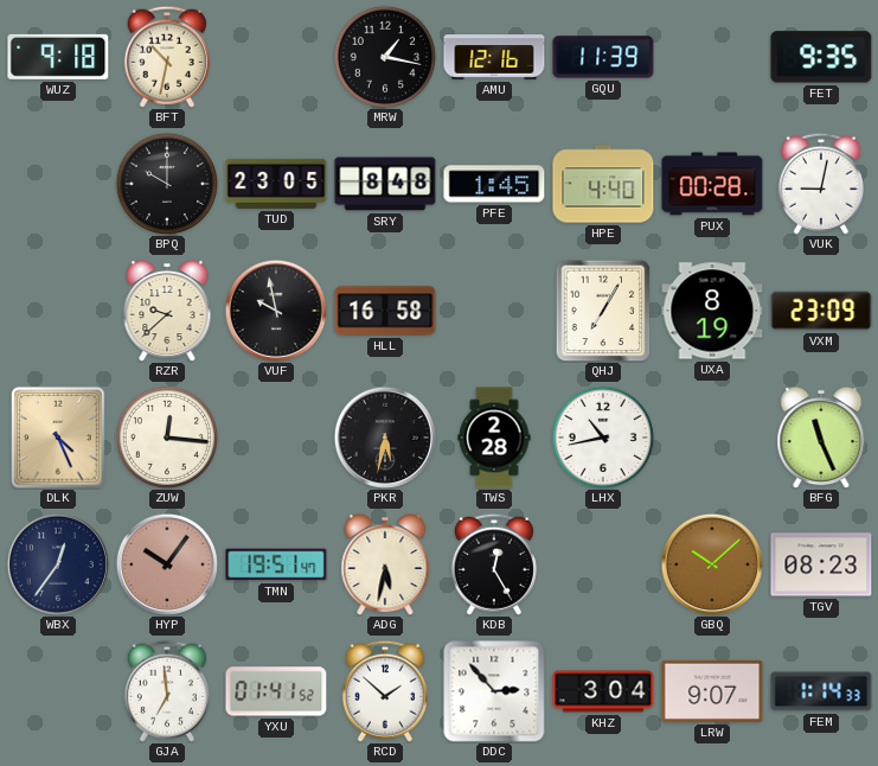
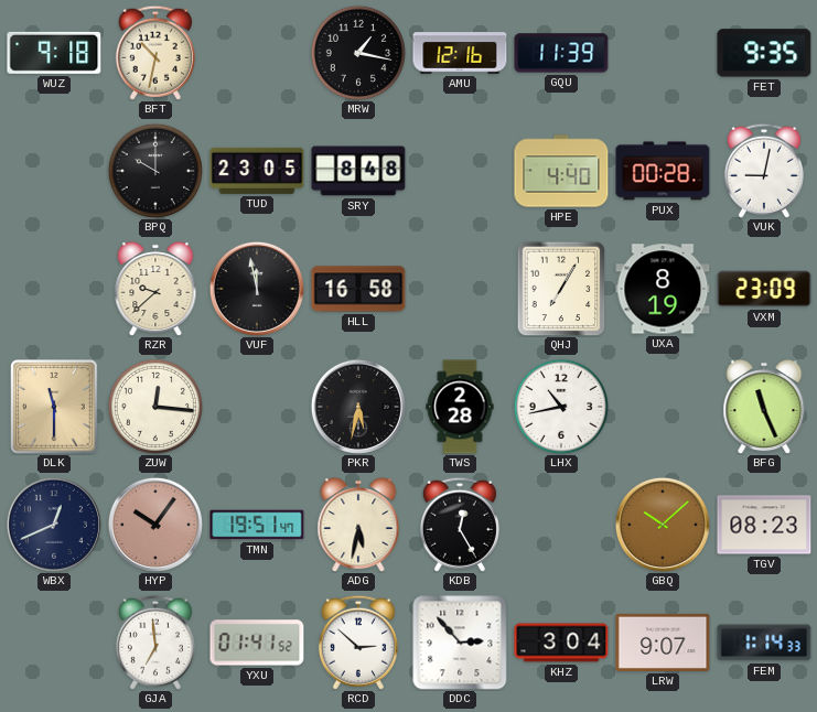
PFE: 1:45 -> none
VUF: 9:58 -> 11:58
DLK: 4:26 -> 11:30
WBX: 12:36 -> 12:41
RCD: 1:52 -> 2:52
